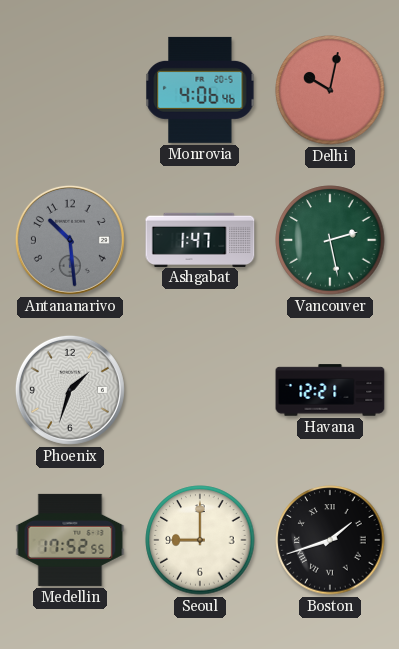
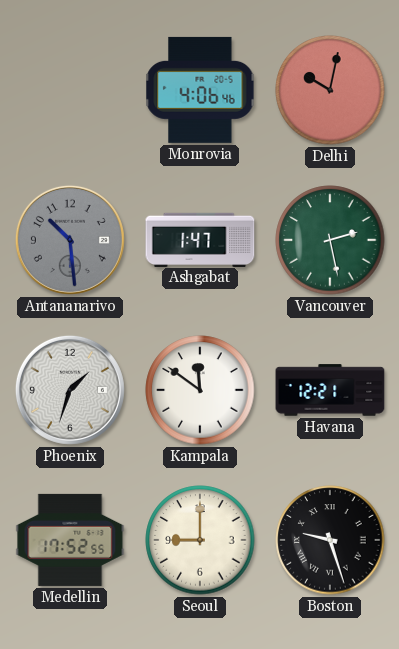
Kampala: none -> 11:51
Boston: 1:42 -> 9:27
